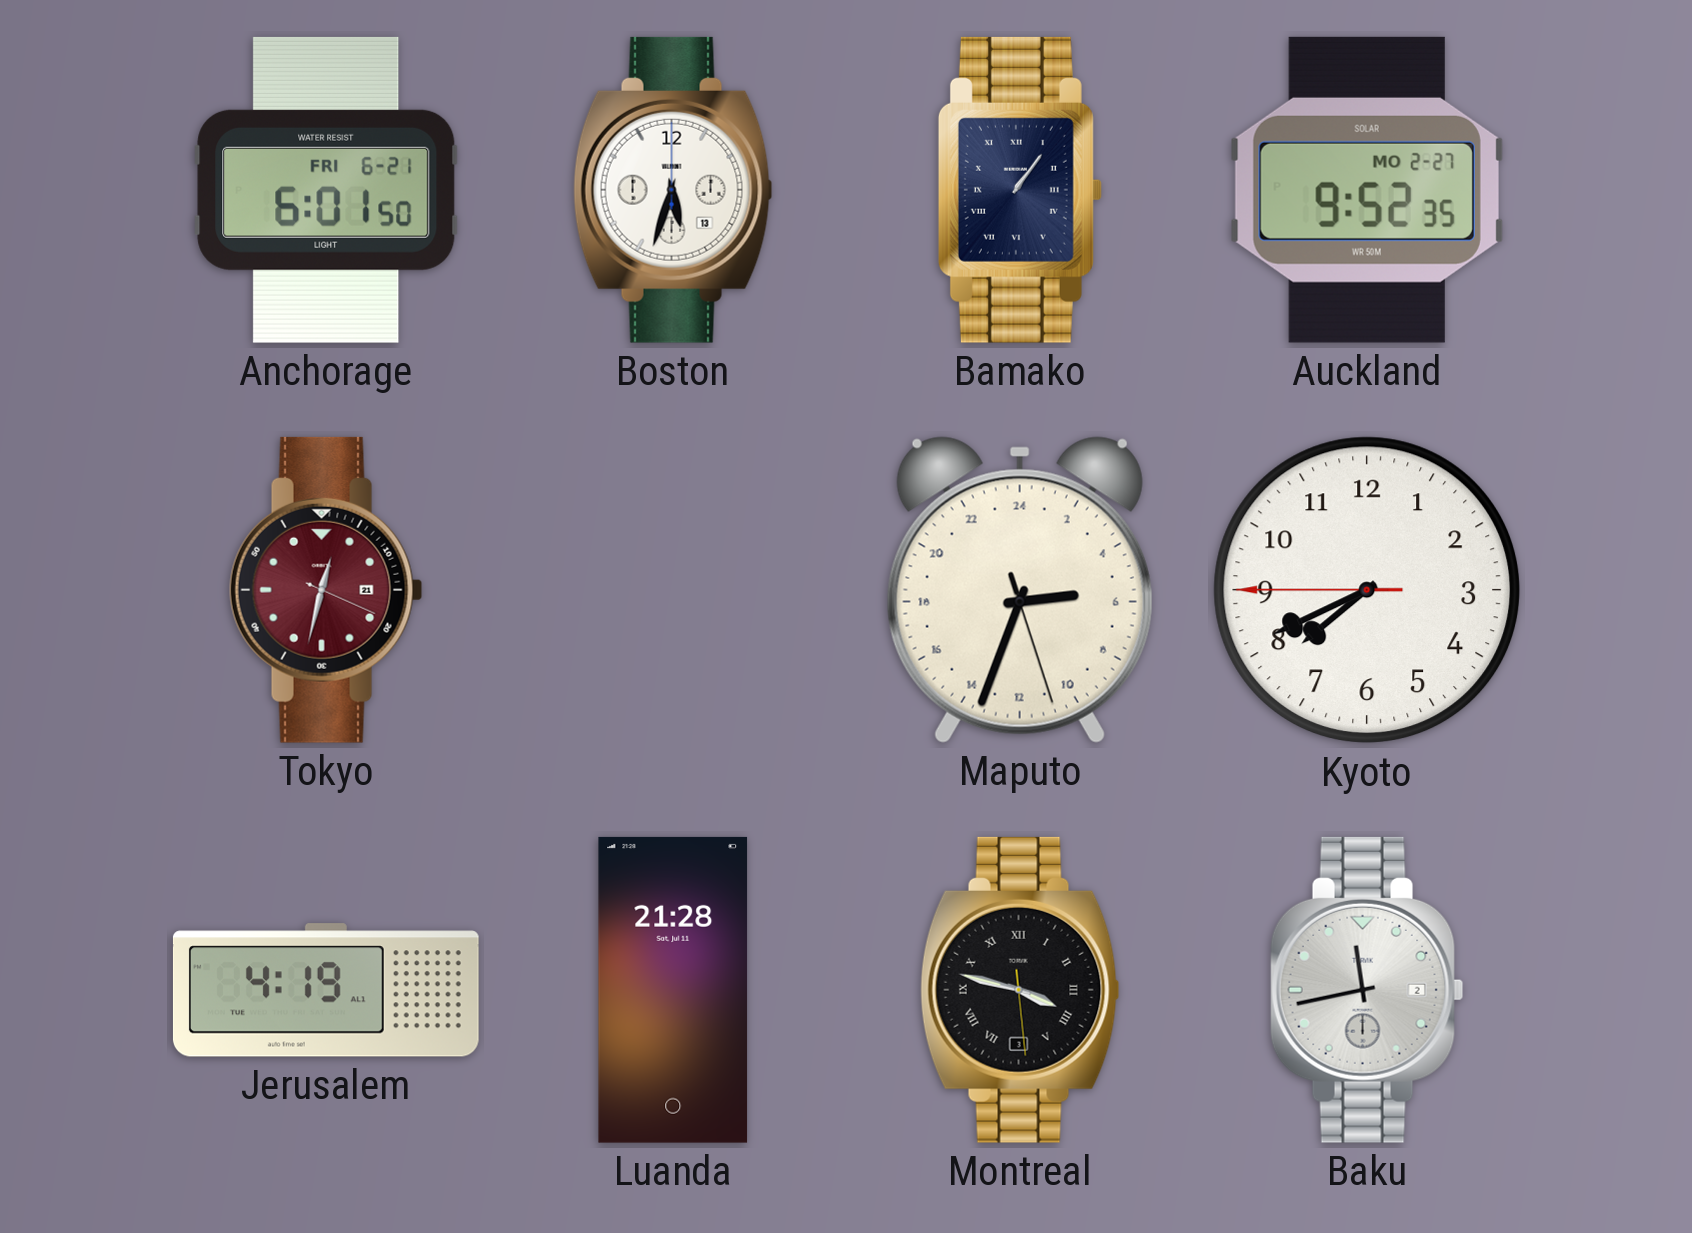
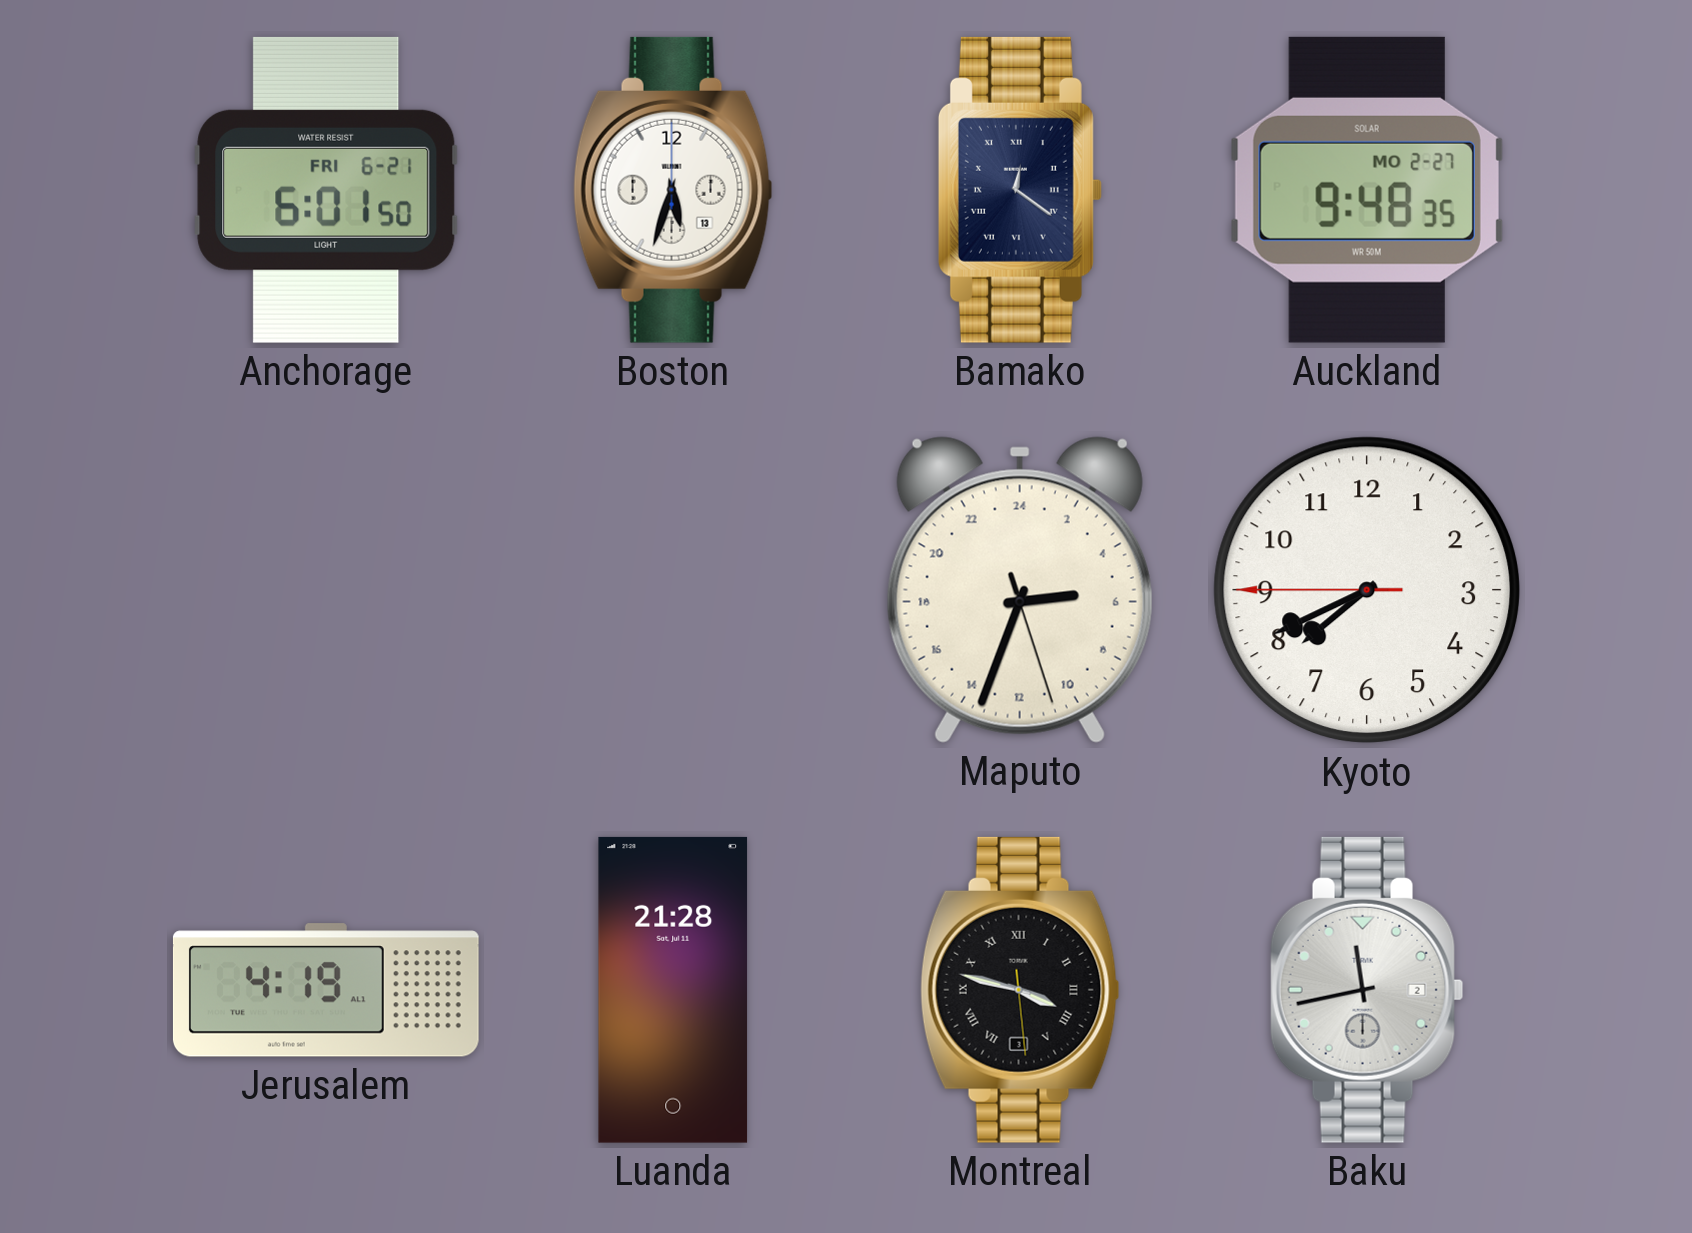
Bamako: 1:06 -> 12:21
Auckland: 9:52 -> 9:48
Tokyo: 12:32 -> none
